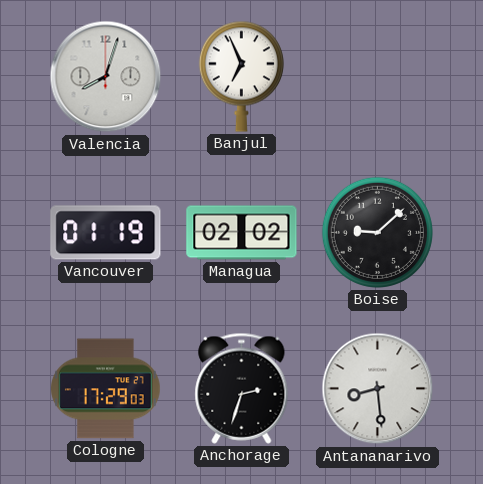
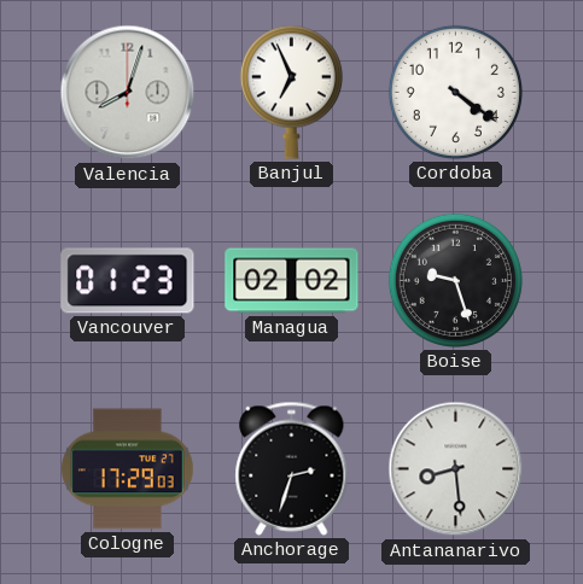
Cordoba: none -> 4:21
Vancouver: 01:19 -> 01:23
Boise: 9:08 -> 9:27
